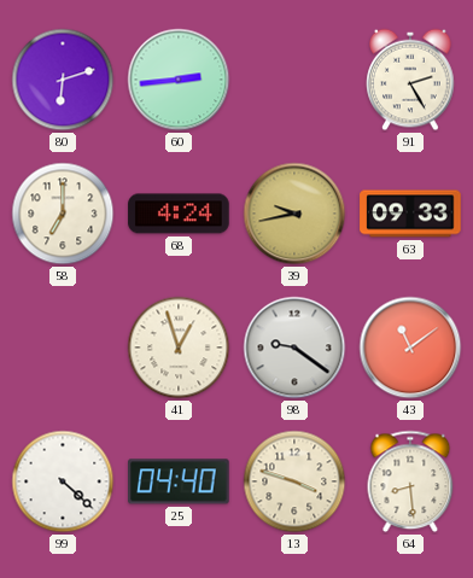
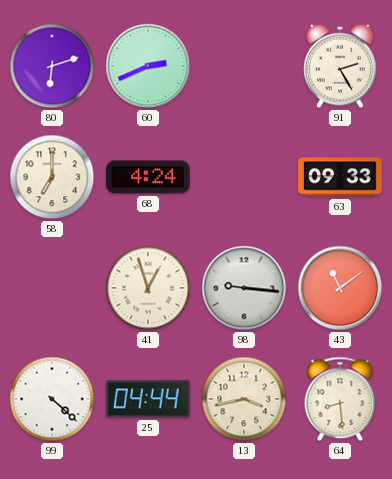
60: 2:44 -> 2:41
39: 9:43 -> none
98: 9:21 -> 9:16
25: 04:40 -> 04:44
13: 3:48 -> 3:43
